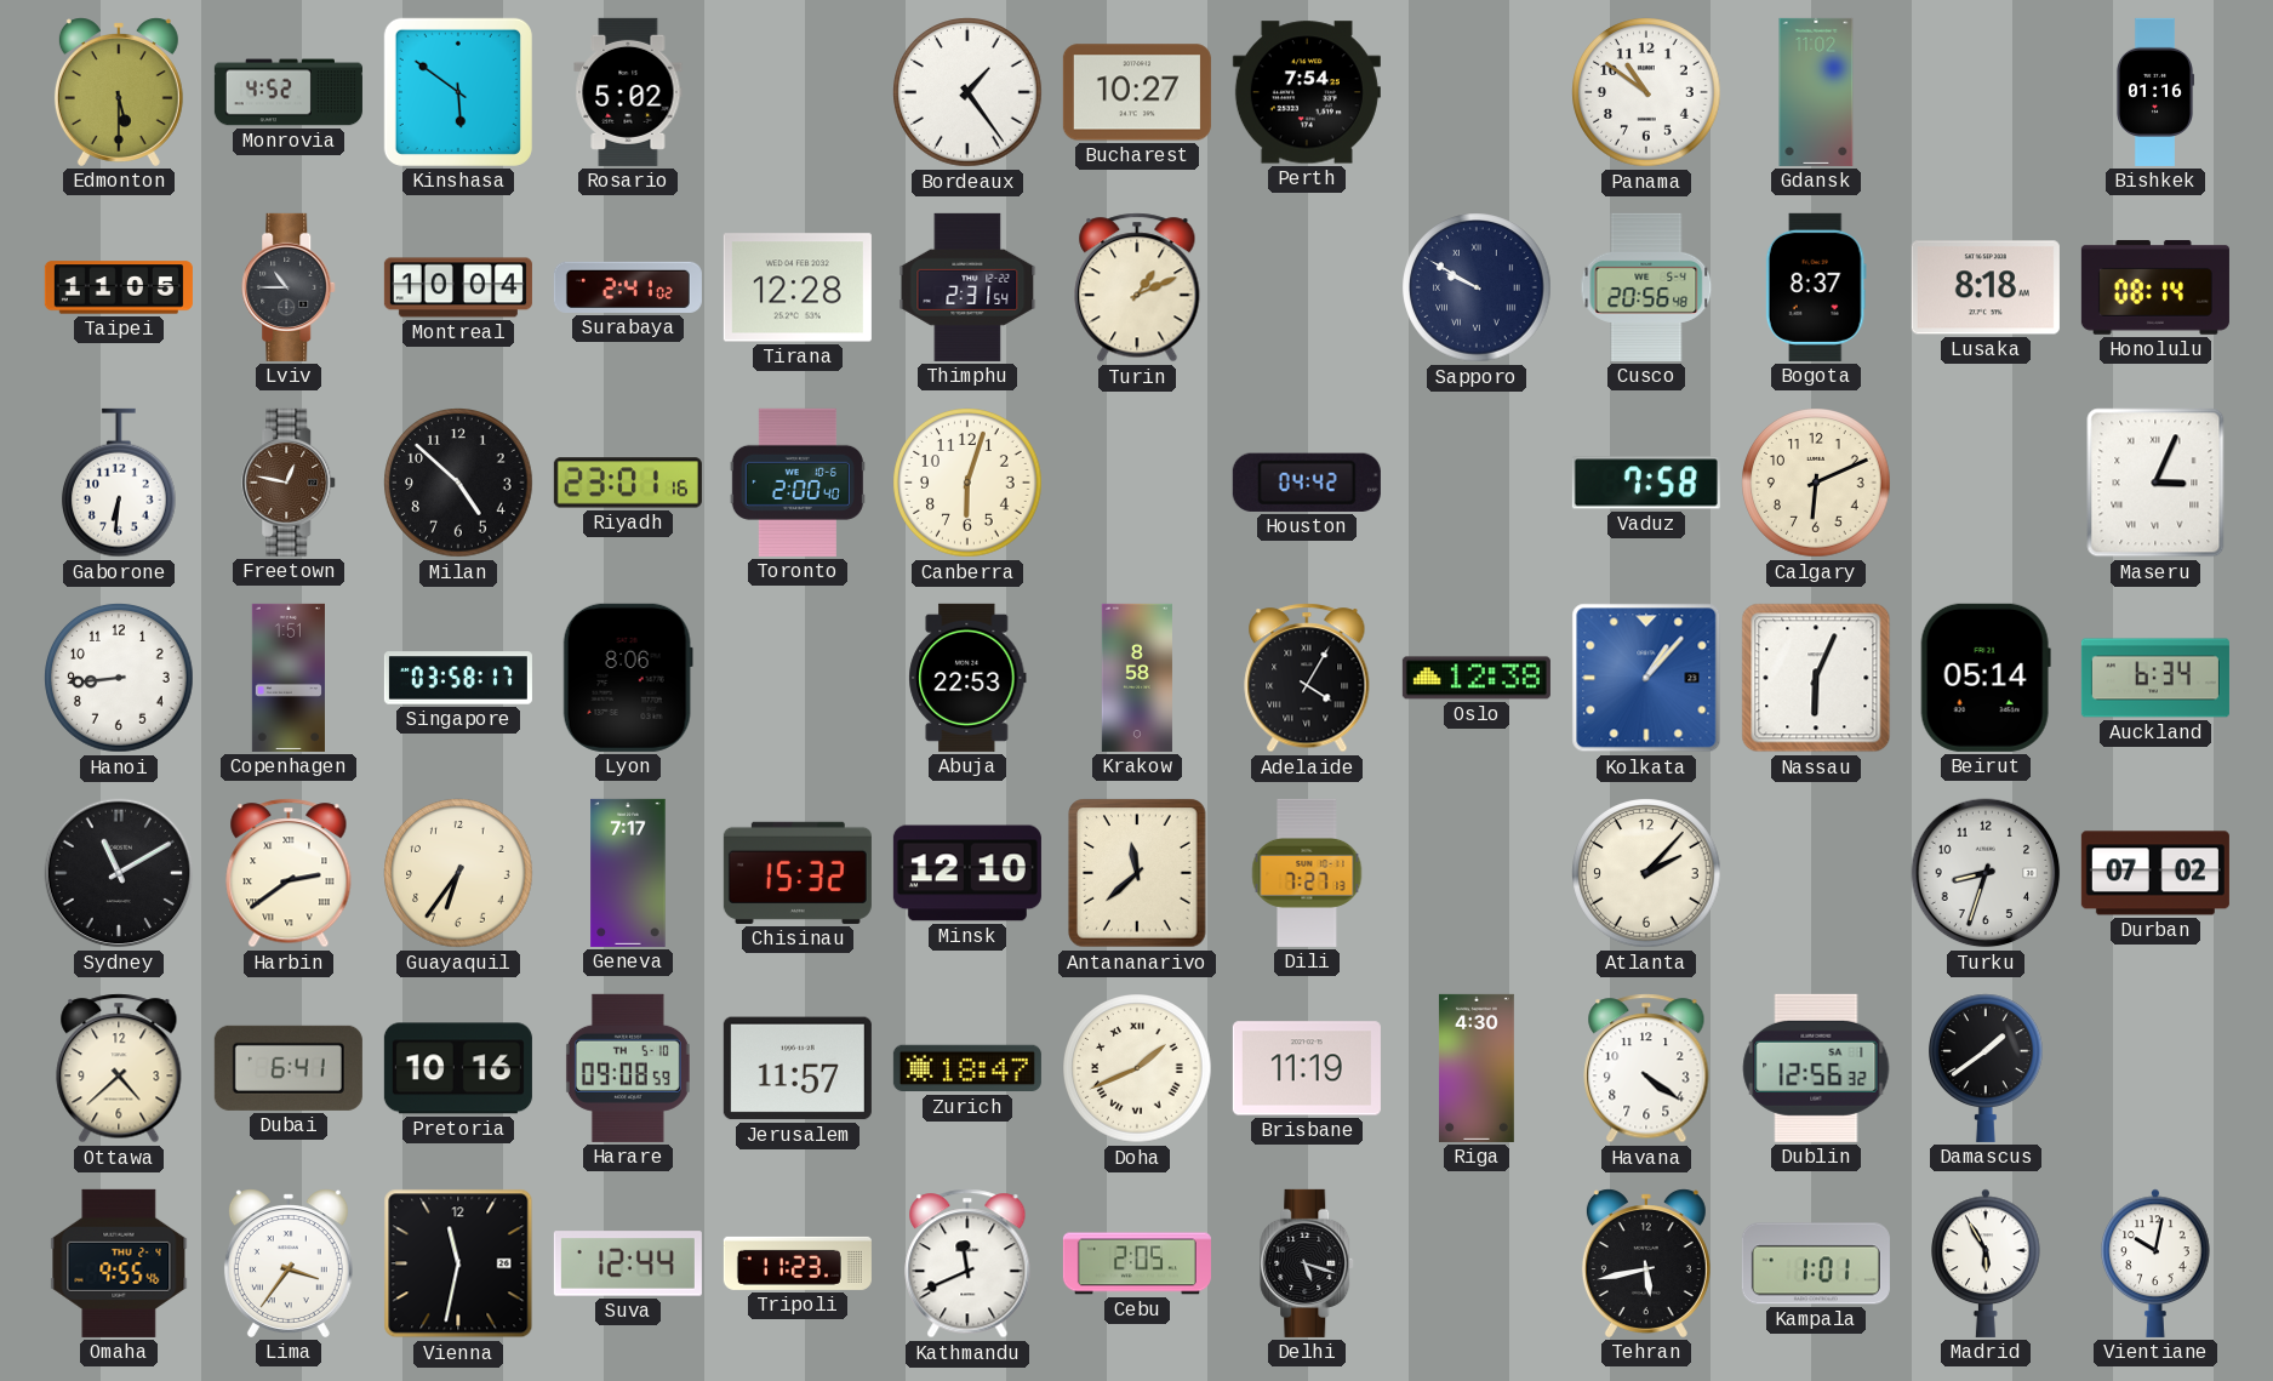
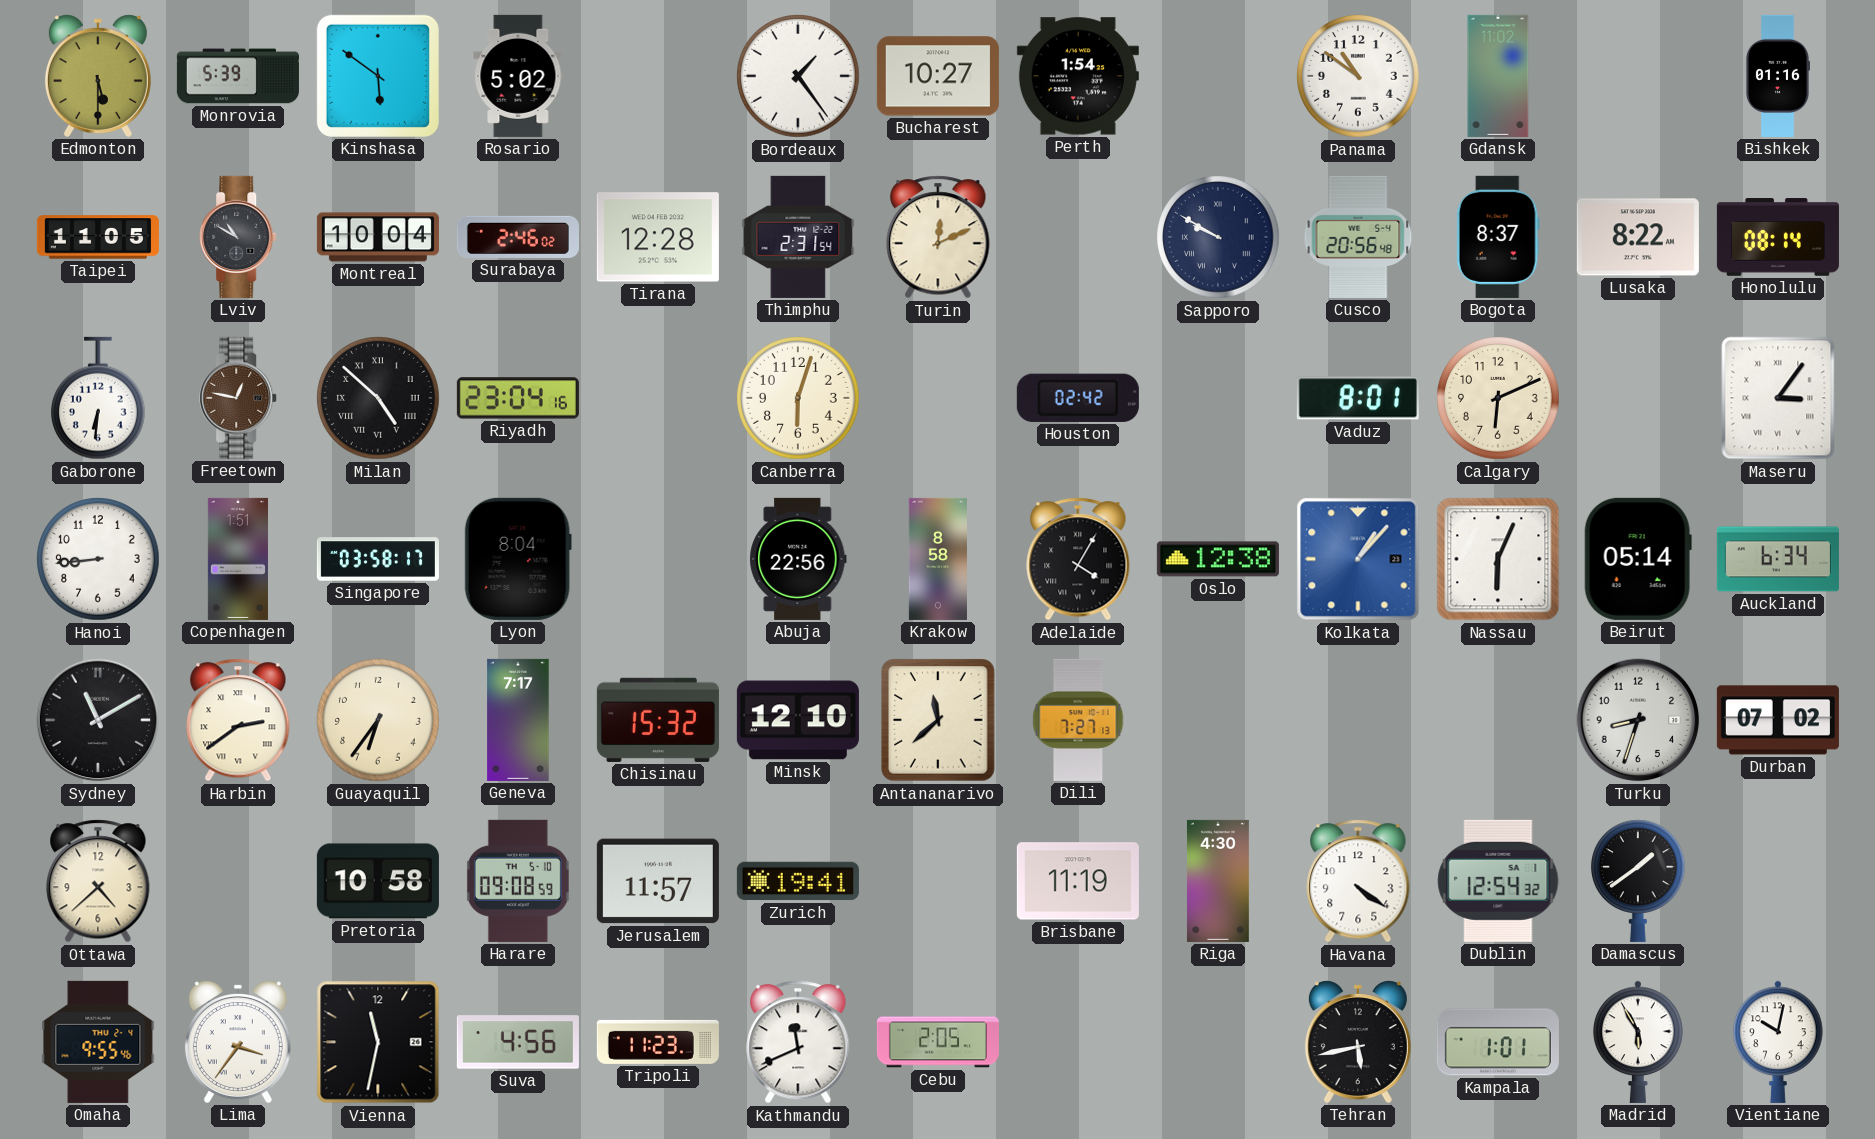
Monrovia: 4:52 -> 5:39
Perth: 7:54 -> 1:54
Lviv: 10:45 -> 10:50
Surabaya: 2:41 -> 2:46
Turin: 1:11 -> 12:11
Lusaka: 8:18 -> 8:22
Milan numerals: Arabic -> Roman
Riyadh: 23:01 -> 23:04
Toronto: 2:00 -> none
Houston: 04:42 -> 02:42
Vaduz: 7:58 -> 8:01
Maseru: 3:04 -> 3:06
Lyon: 8:06 -> 8:04
Abuja: 22:53 -> 22:56
Atlanta: 2:07 -> none
Dubai: 6:41 -> none
Pretoria: 10:16 -> 10:58
Zurich: 18:47 -> 19:41
Doha: 1:41 -> none
Dublin: 12:56 -> 12:54
Suva: 12:44 -> 4:56
Delhi: 5:18 -> none
